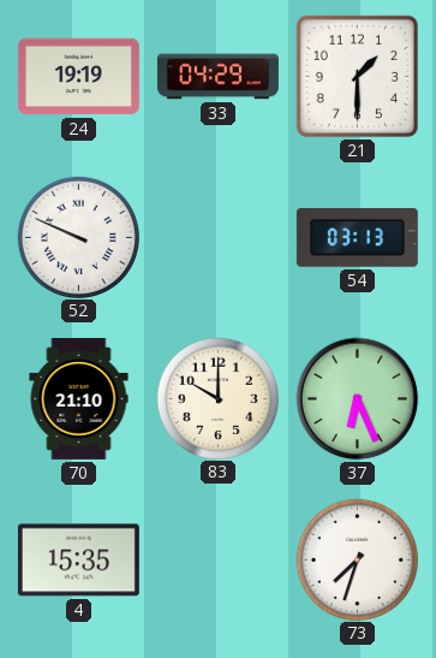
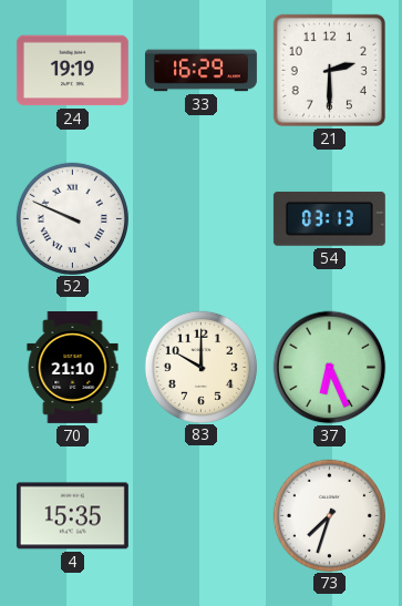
33: 04:29 -> 16:29
21: 1:30 -> 2:30
